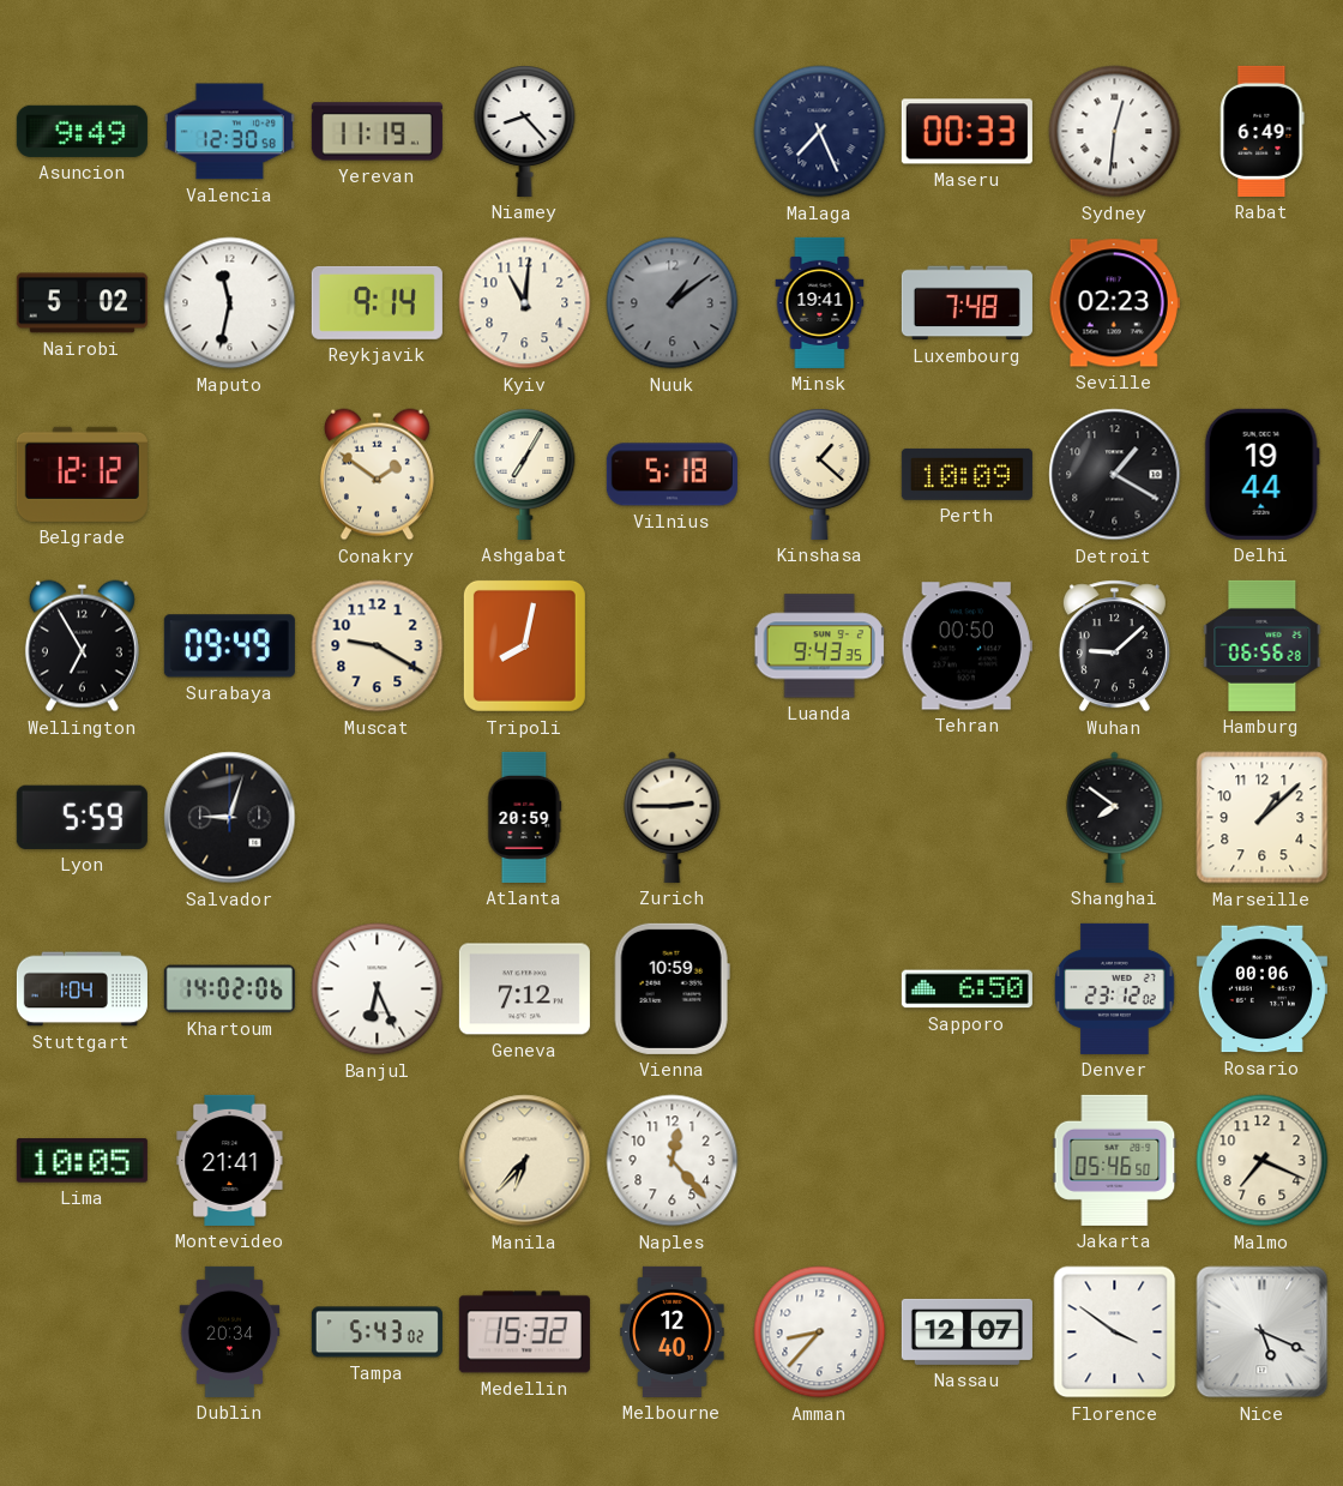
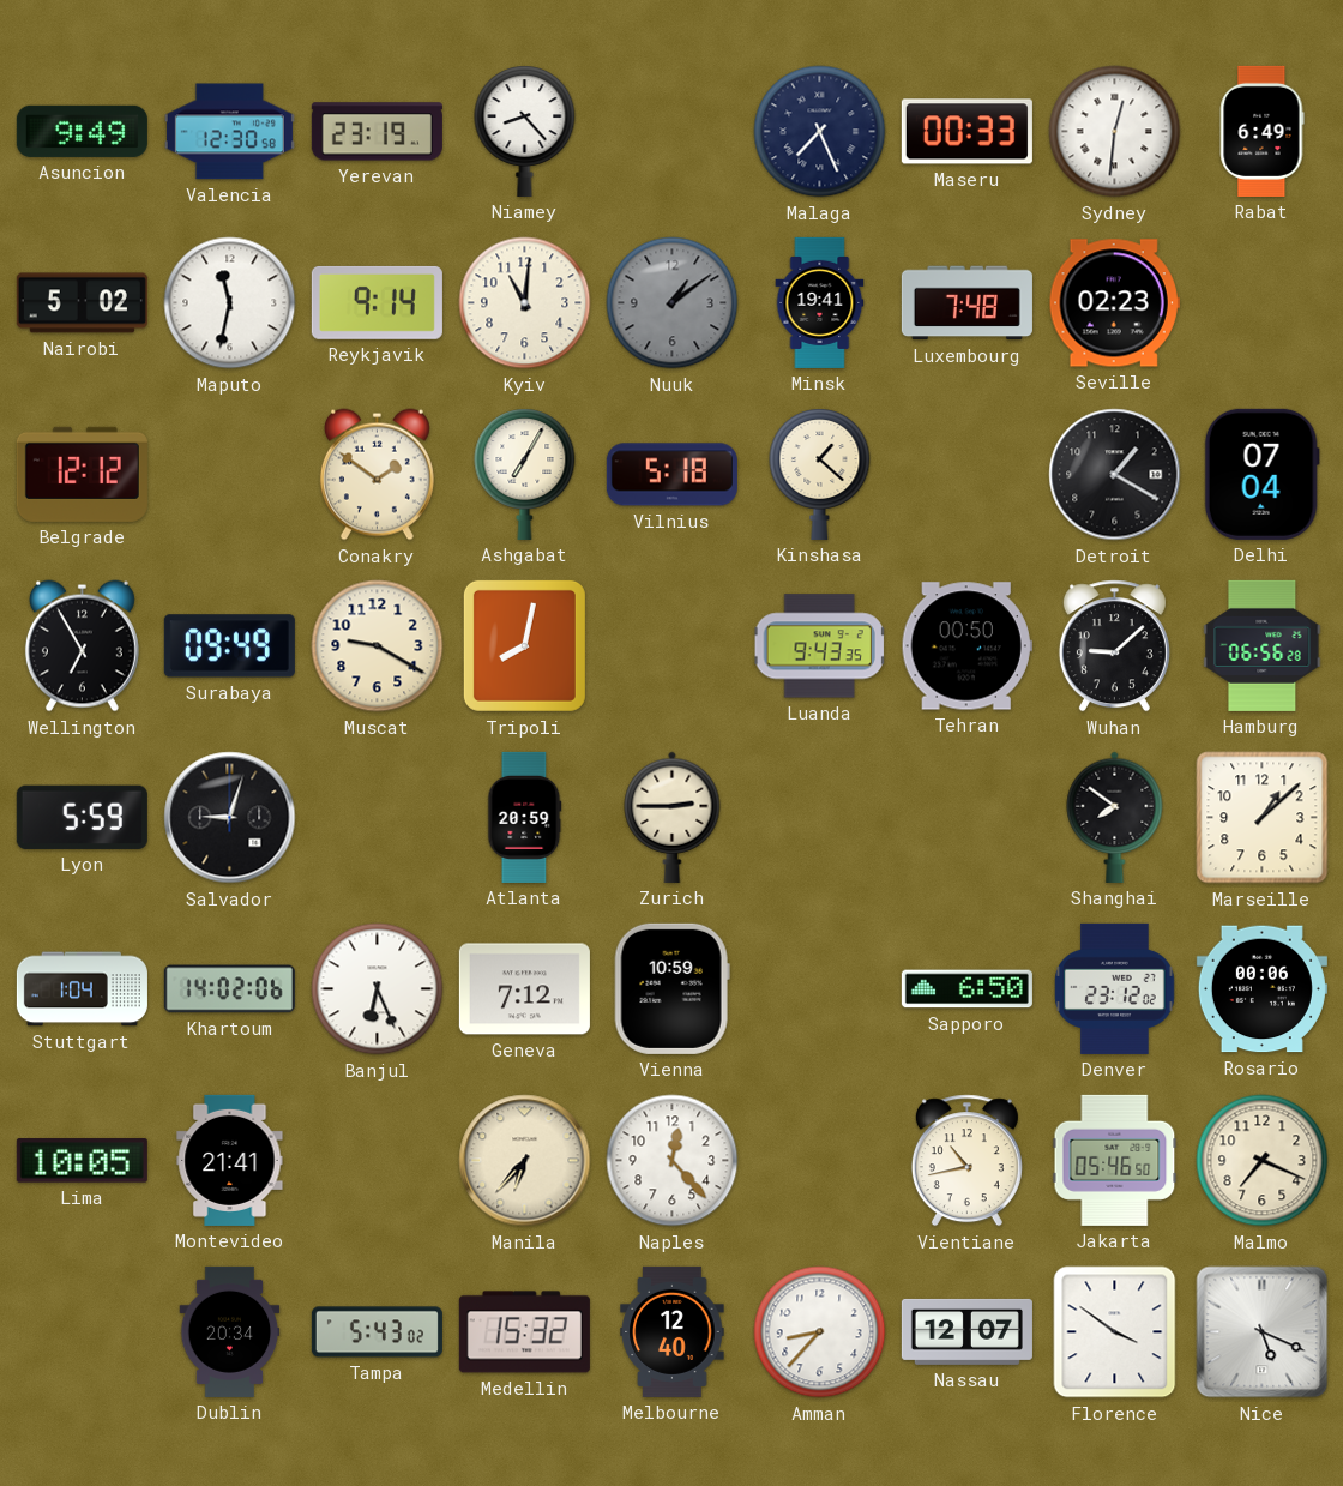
Yerevan: 11:19 -> 23:19
Perth: 10:09 -> none
Delhi: 19:44 -> 07:04
Vientiane: none -> 10:43
